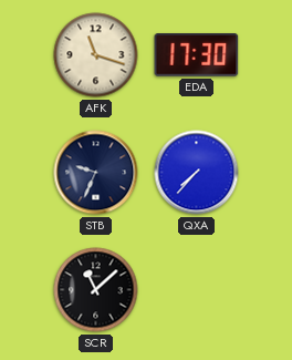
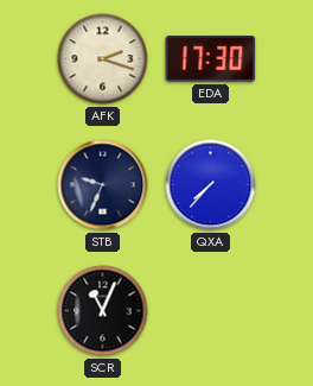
AFK: 11:18 -> 2:18
SCR: 11:08 -> 11:04
